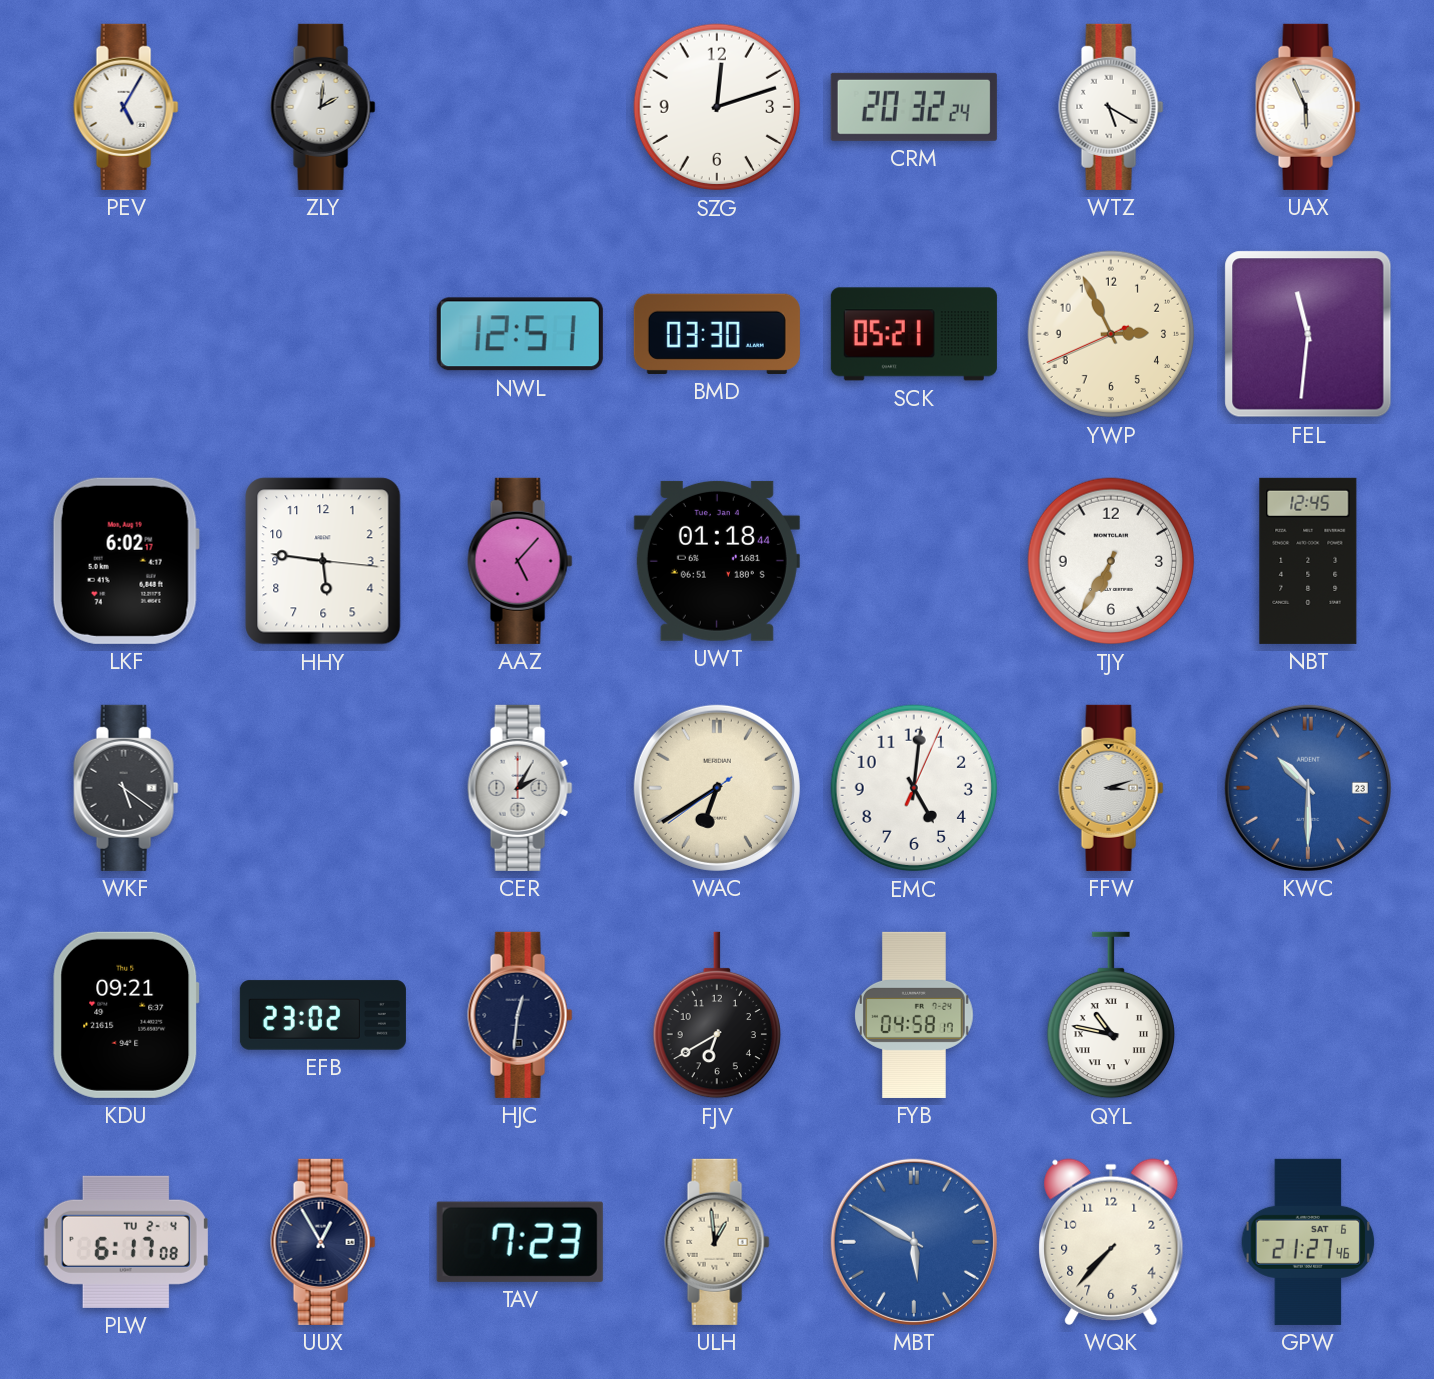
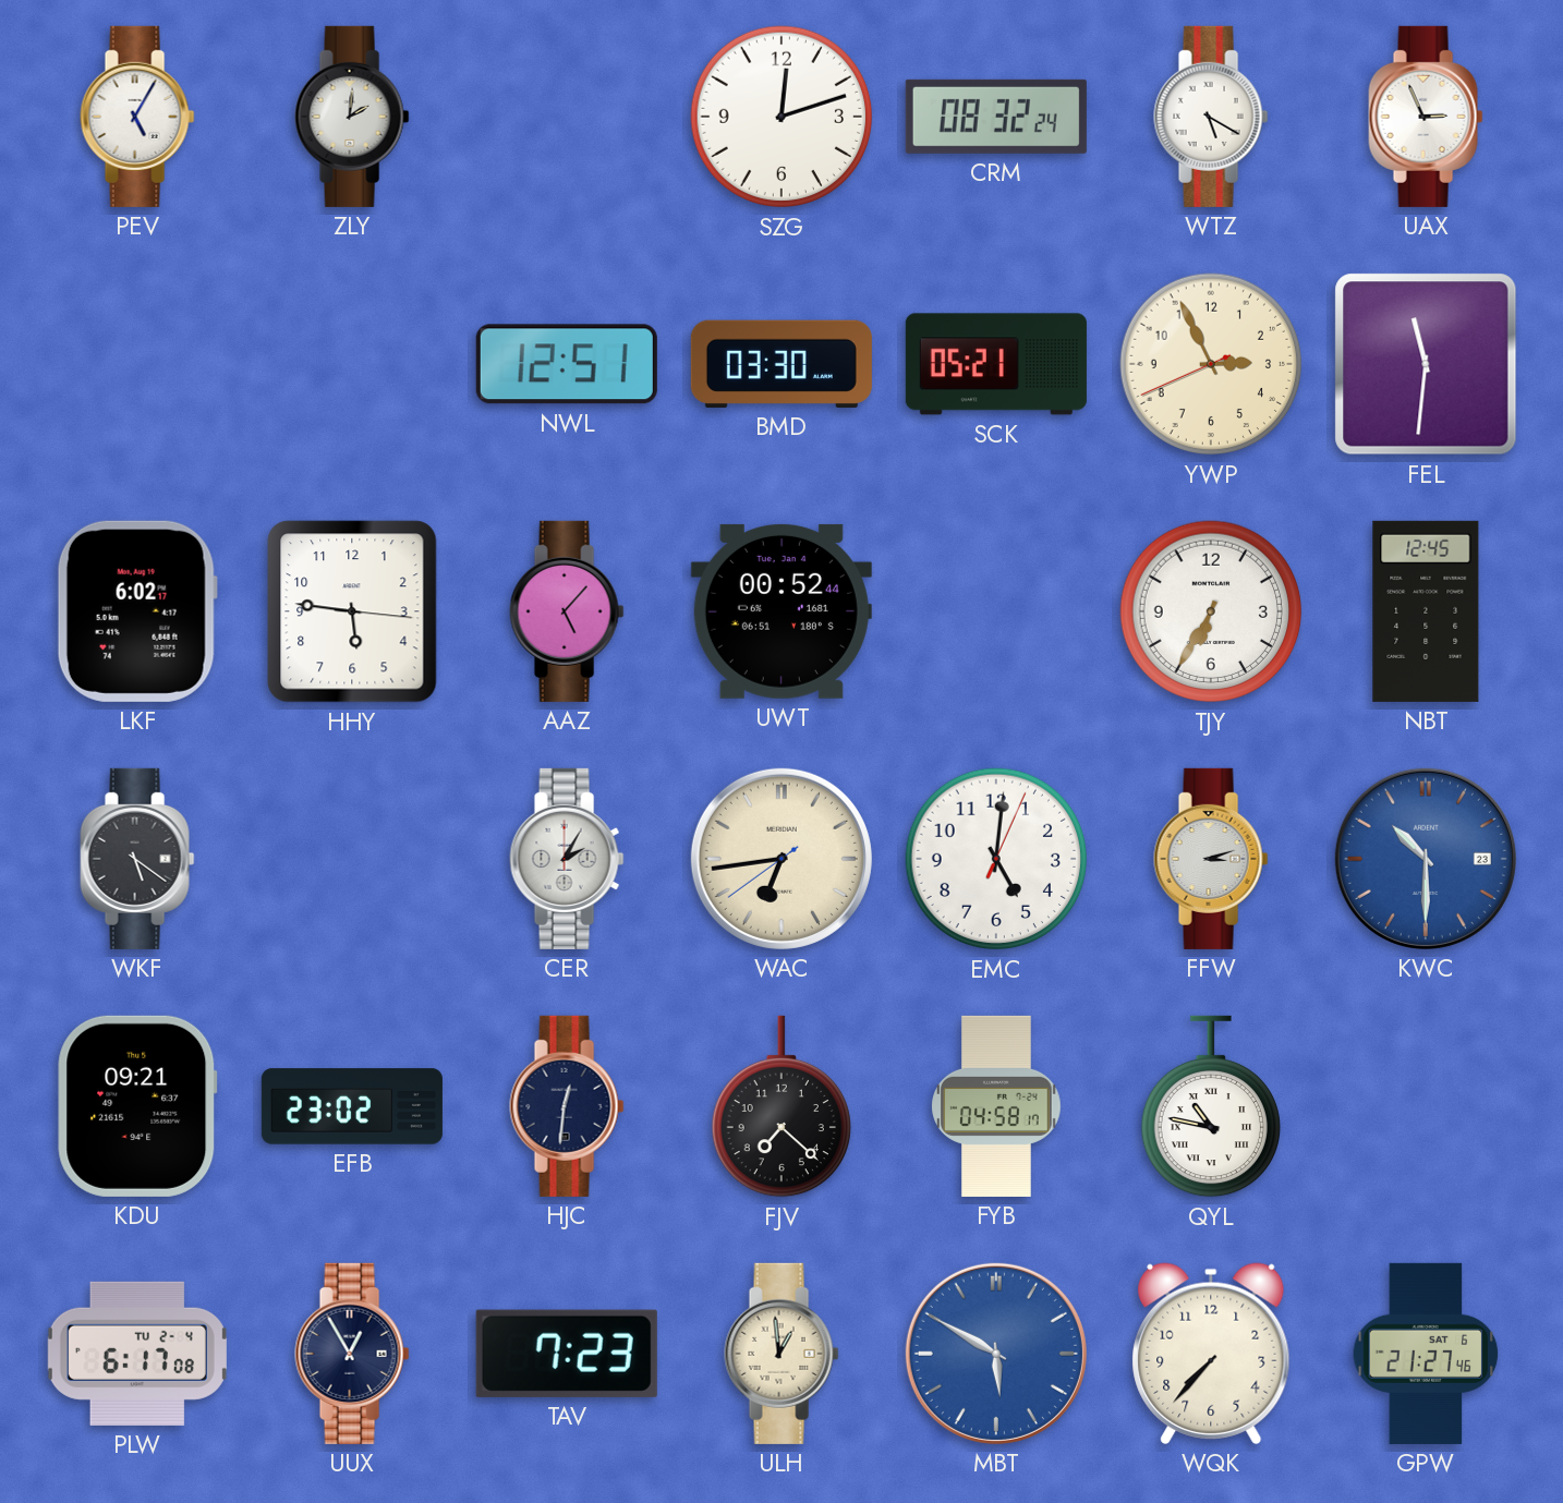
CRM: 20:32 -> 08:32
UAX: 5:56 -> 2:56
UWT: 01:18 -> 00:52
WAC: 6:39 -> 6:43
FJV: 6:40 -> 7:22
